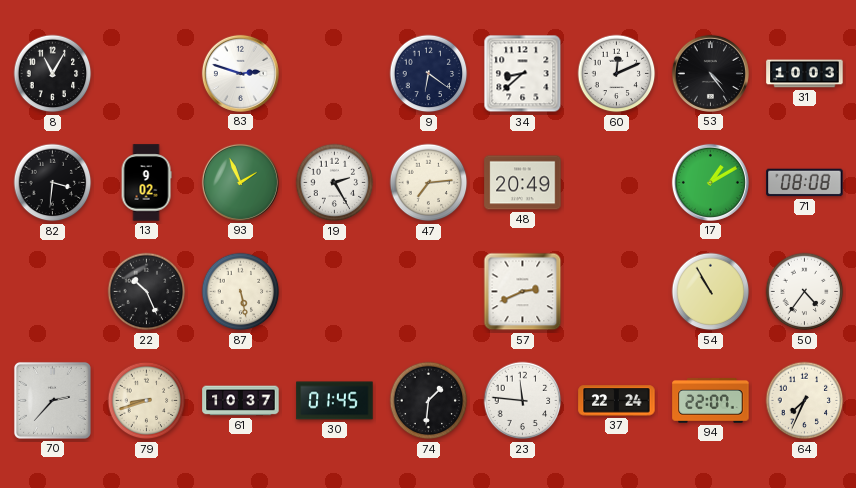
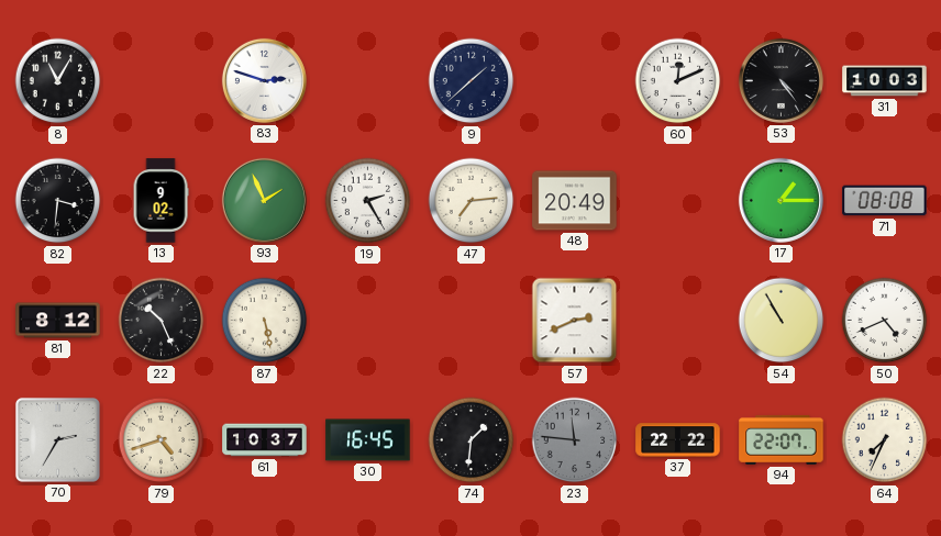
9: 6:21 -> 1:38
34: 8:38 -> none
17: 1:10 -> 1:15
81: none -> 8:12
50: 4:36 -> 4:41
70: 2:37 -> 2:35
79: 8:42 -> 4:42
30: 01:45 -> 16:45
23 dial: white -> grey
37: 22:24 -> 22:22
